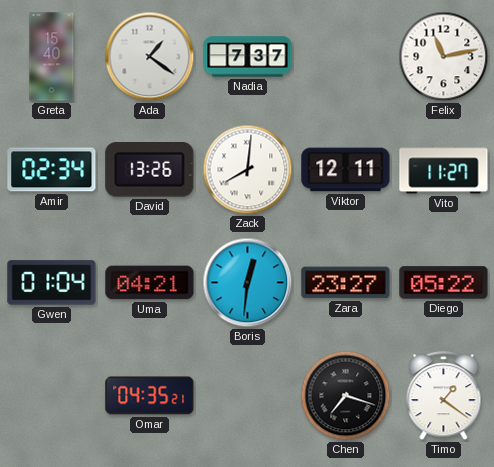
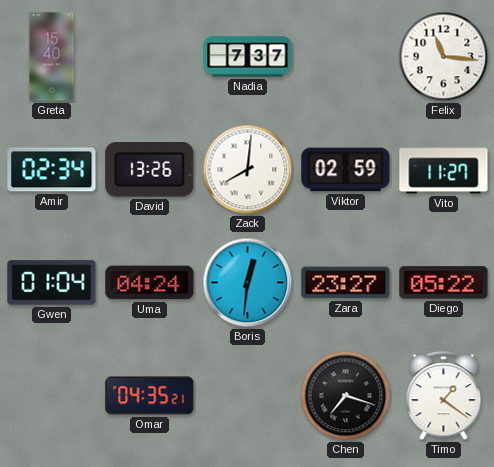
Ada: 1:21 -> none
Felix: 11:13 -> 11:16
Viktor: 12:11 -> 02:59
Uma: 04:21 -> 04:24
